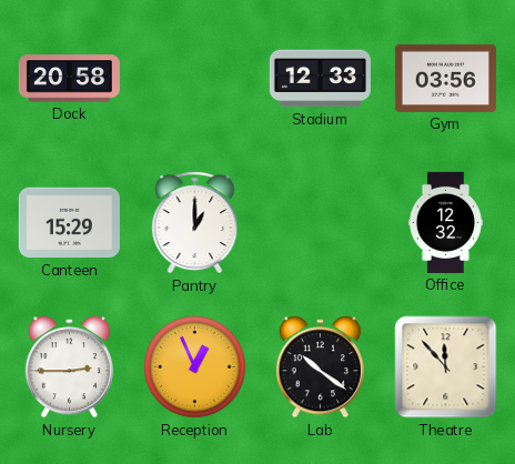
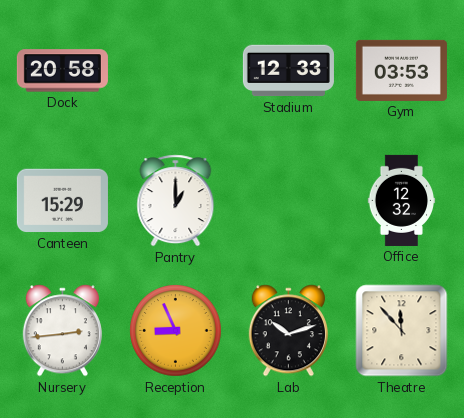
Gym: 03:56 -> 03:53
Nursery: 2:45 -> 2:44
Reception: 12:56 -> 8:56
Lab: 10:21 -> 10:12
